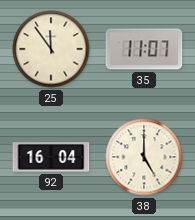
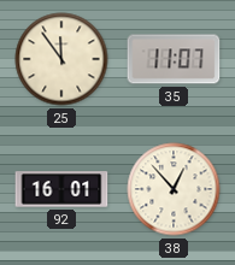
92: 16:04 -> 16:01
38: 5:00 -> 12:53
